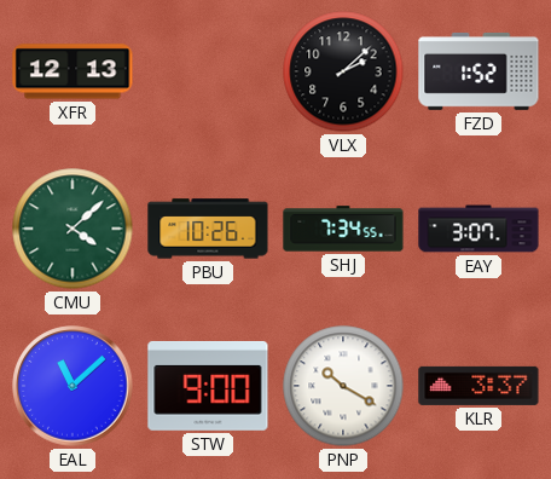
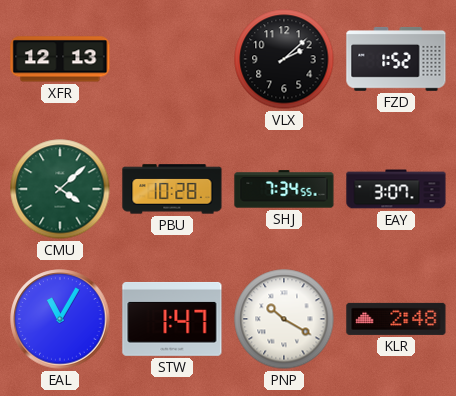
PBU: 10:26 -> 10:28
EAL: 11:08 -> 11:05
STW: 9:00 -> 1:47
KLR: 3:37 -> 2:48
